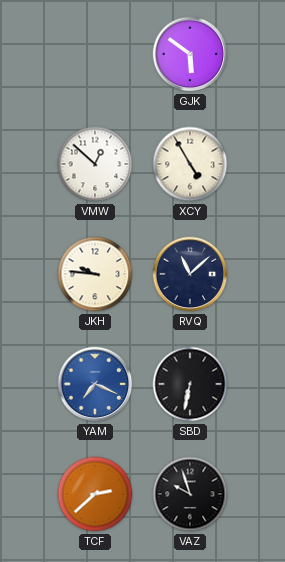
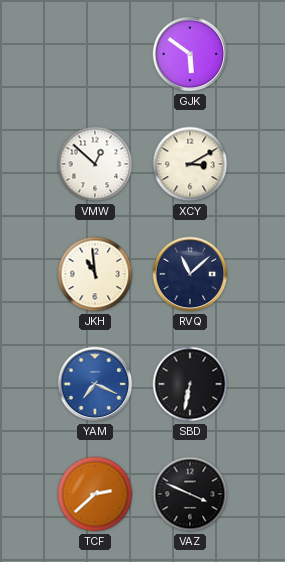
XCY: 4:55 -> 3:10
JKH: 9:46 -> 10:59
VAZ: 9:57 -> 3:49
